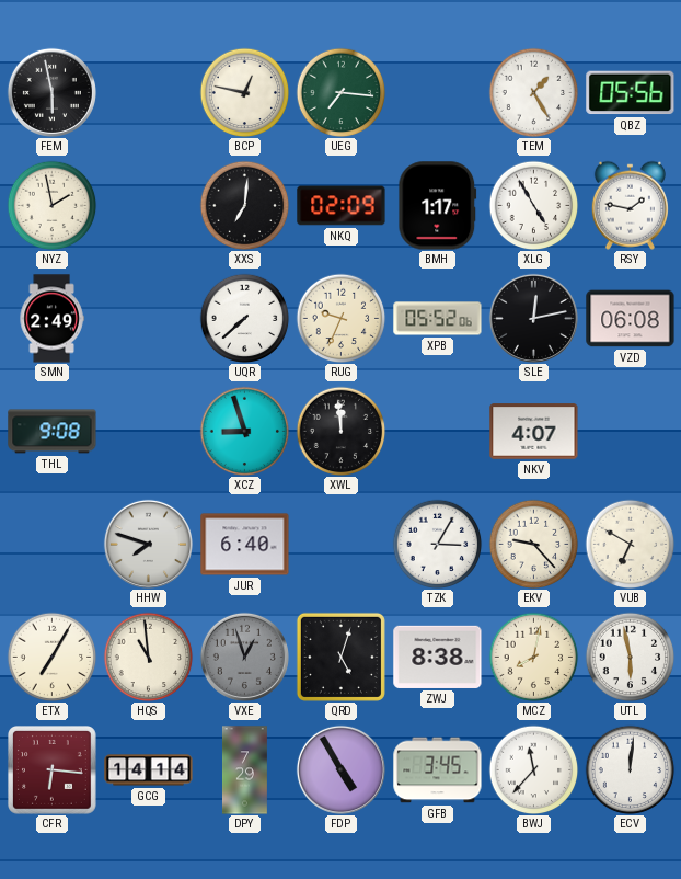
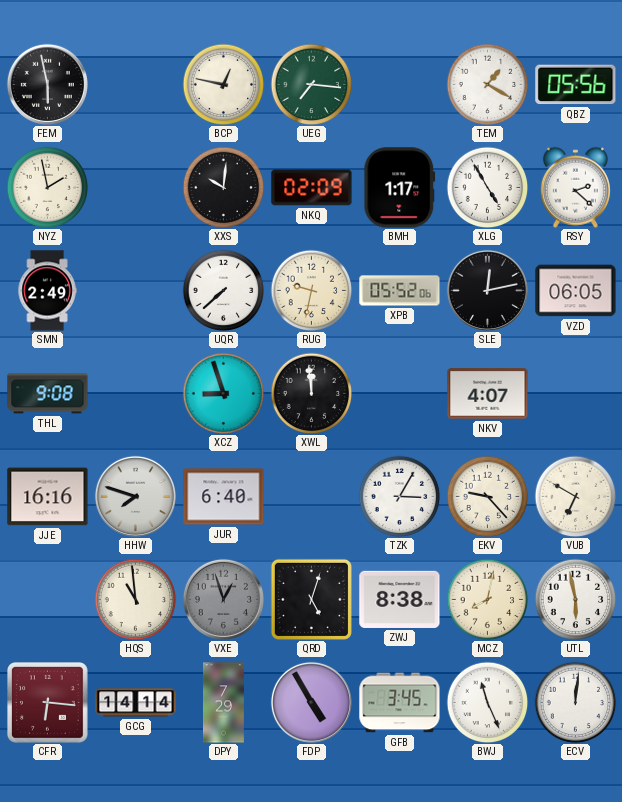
TEM: 1:25 -> 1:20
XXS: 7:01 -> 10:01
RSY: 1:47 -> 2:22
RUG: 9:34 -> 9:32
VZD: 06:08 -> 06:05
JJE: none -> 16:16
ETX: 7:05 -> none
BWJ: 11:37 -> 11:26
